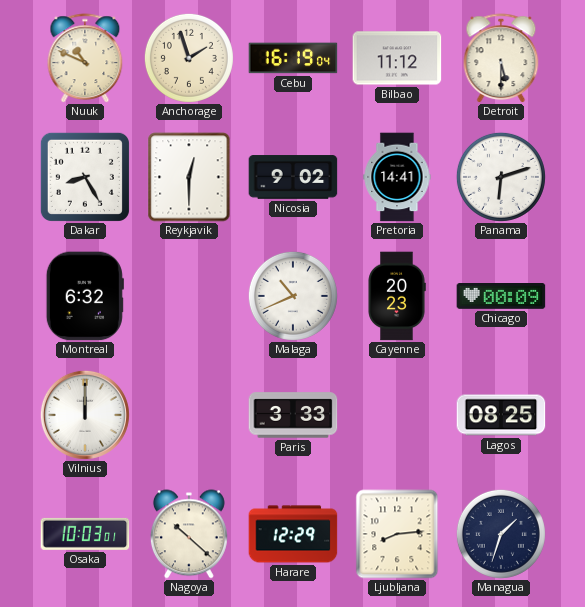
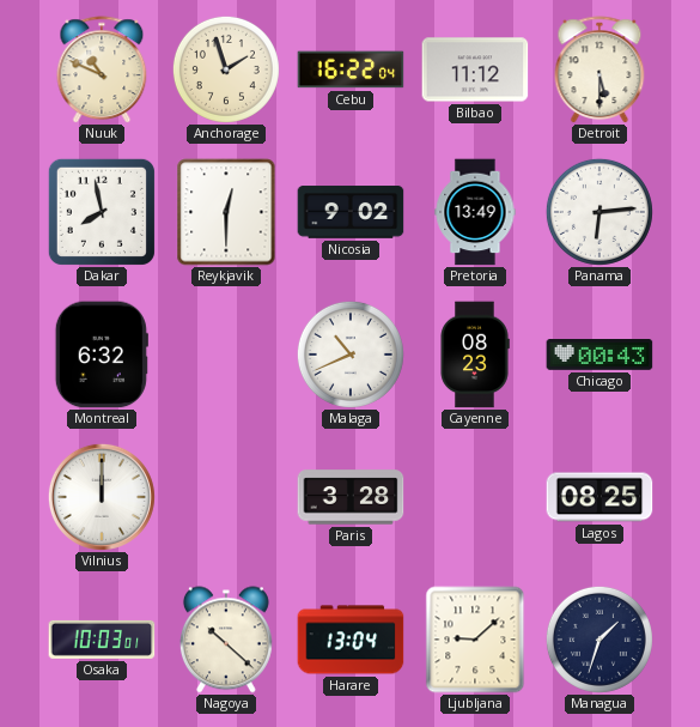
Cebu: 16:19 -> 16:22
Dakar: 8:25 -> 7:58
Pretoria: 14:41 -> 13:49
Panama: 6:12 -> 6:14
Cayenne: 20:23 -> 08:23
Chicago: 00:09 -> 00:43
Paris: 3:33 -> 3:28
Harare: 12:29 -> 13:04
Ljubljana: 8:14 -> 9:08
